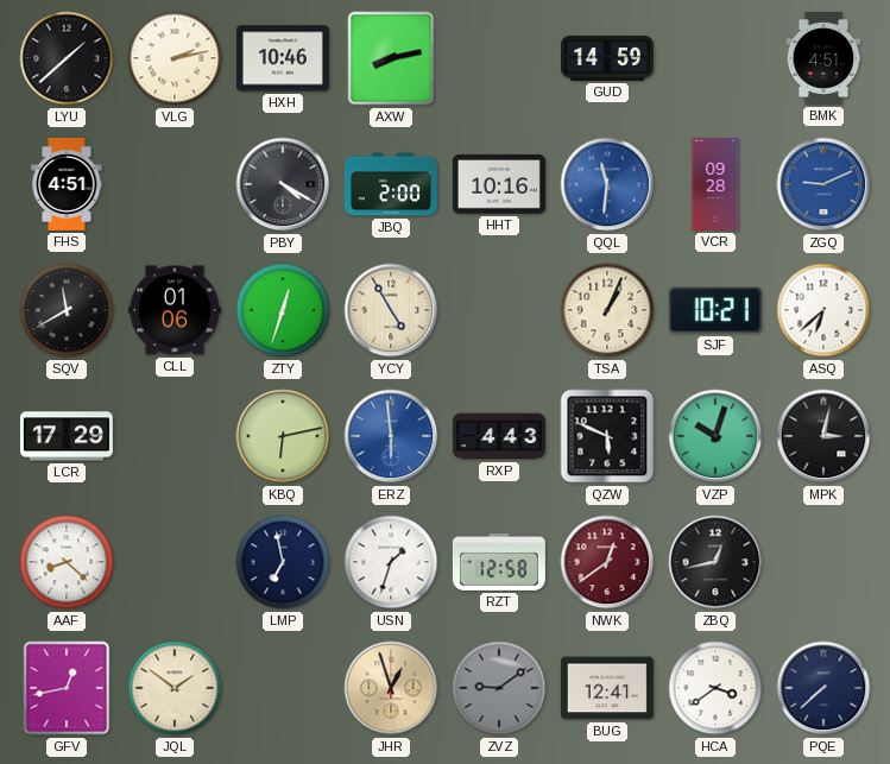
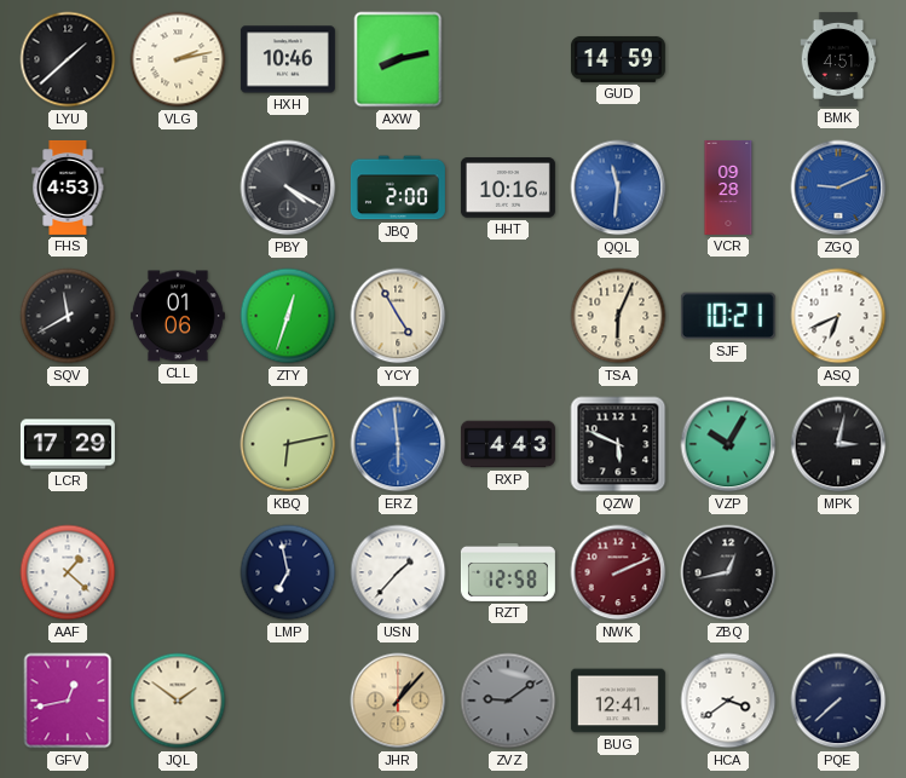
FHS: 4:51 -> 4:53
TSA: 1:04 -> 6:04
ASQ: 6:38 -> 6:41
VZP: 10:03 -> 10:05
AAF: 8:22 -> 1:22
USN: 1:33 -> 1:37
NWK: 12:39 -> 2:11
JHR: 12:57 -> 1:07
